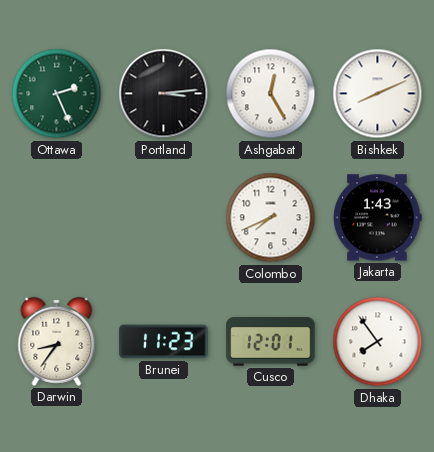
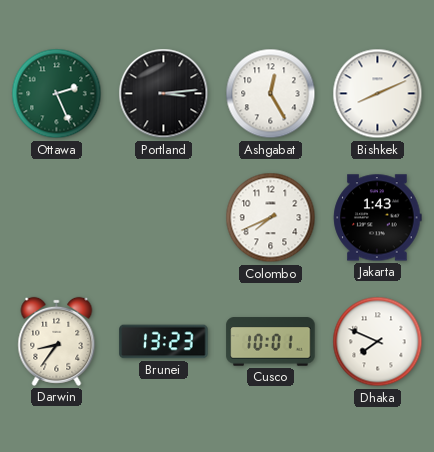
Brunei: 11:23 -> 13:23
Cusco: 12:01 -> 10:01
Dhaka: 7:54 -> 7:49
